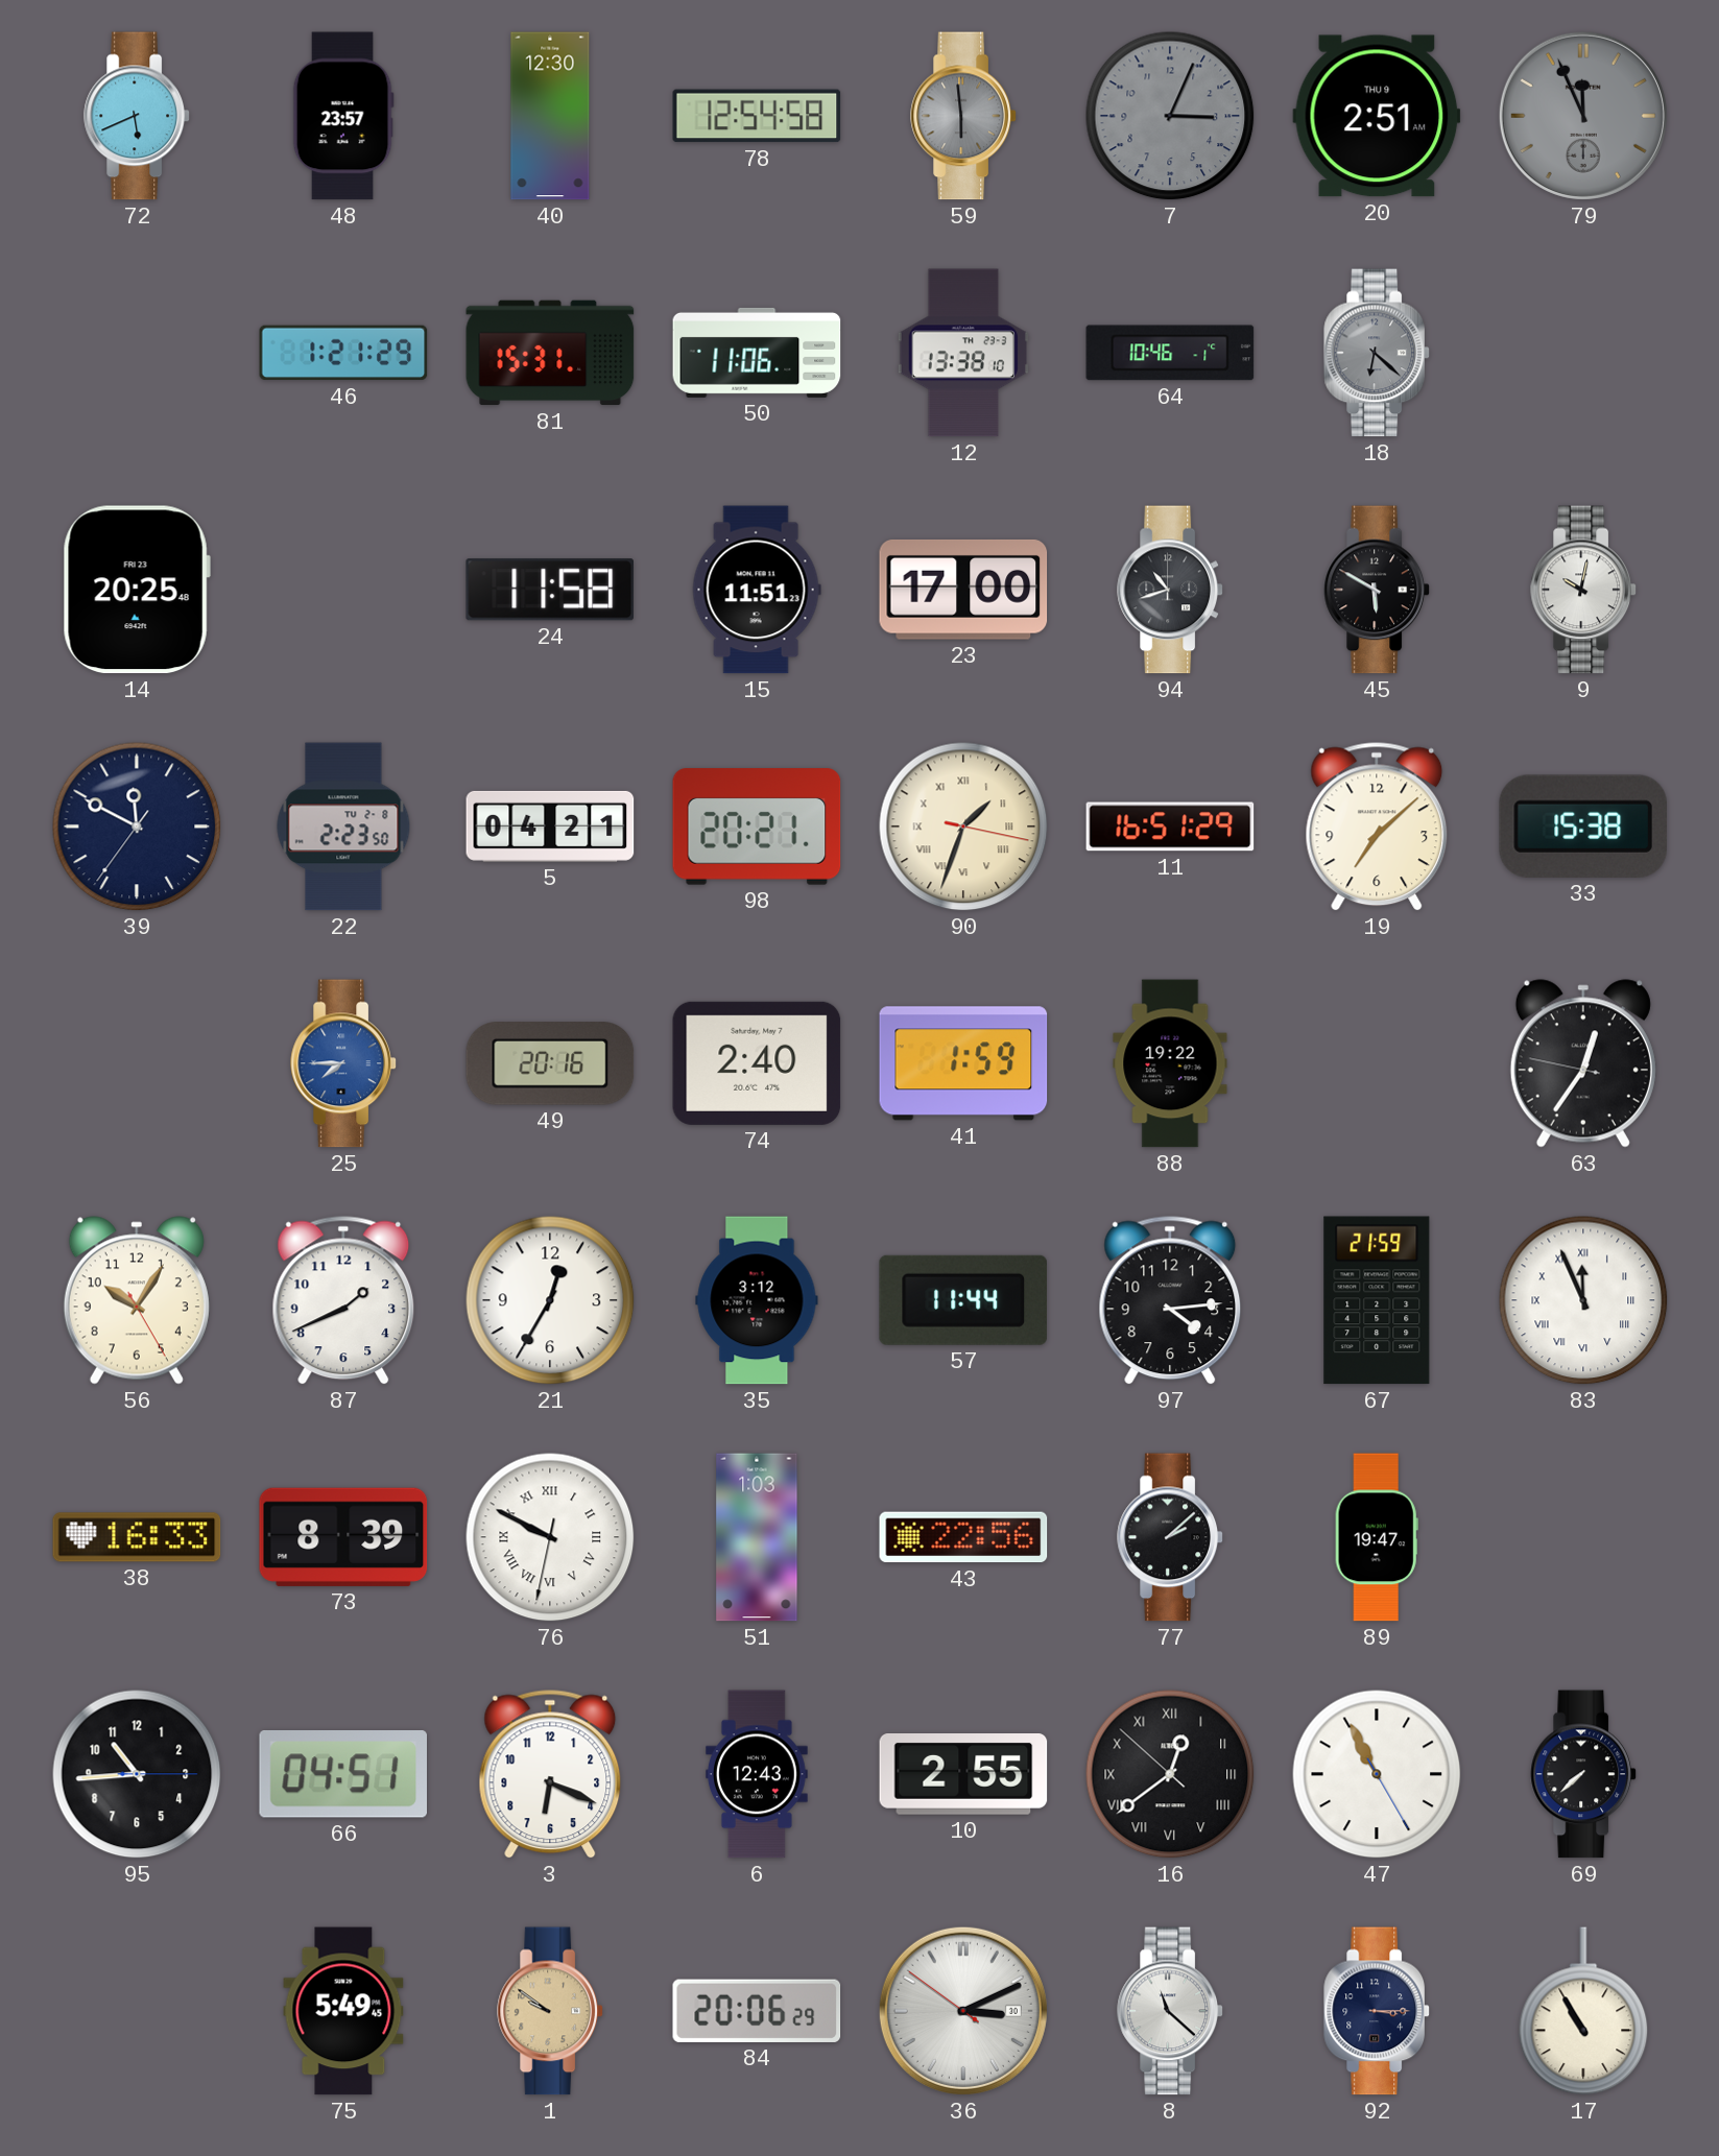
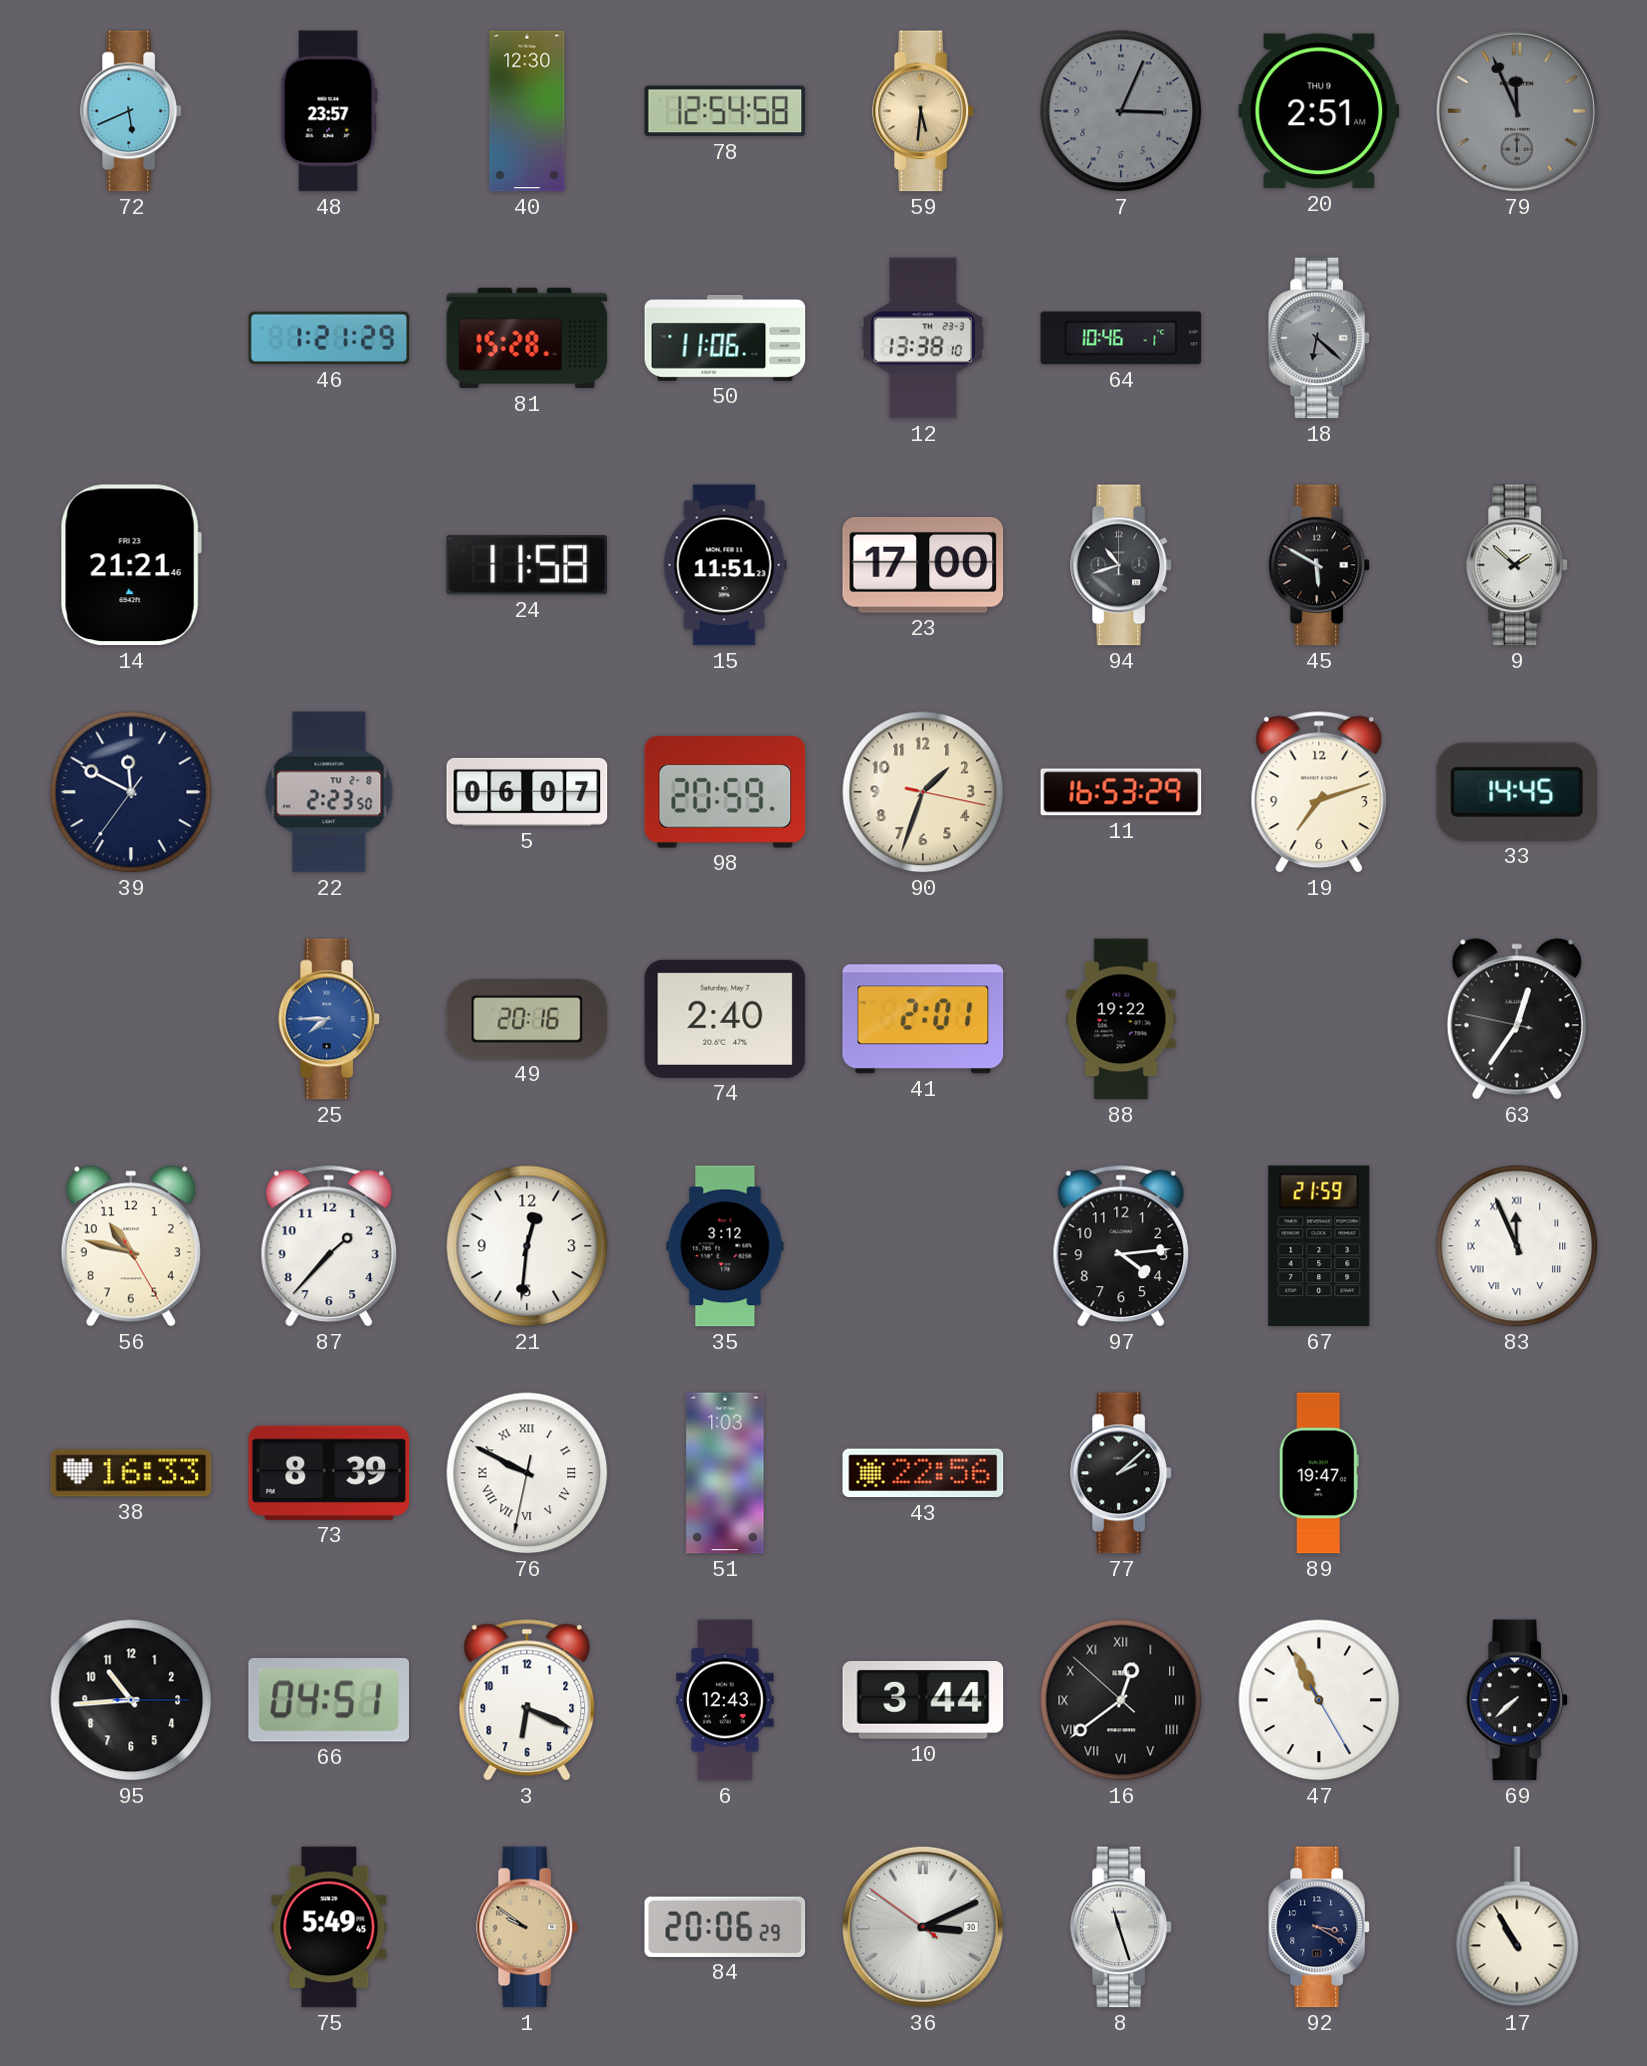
59: 5:59 -> 5:31
59 dial: grey -> champagne
81: 15:31 -> 15:28
14: 20:25 -> 21:21
9: 10:02 -> 1:52
5: 04:21 -> 06:07
98: 20:21 -> 20:59
90 numerals: Roman -> Arabic
11: 16:51 -> 16:53
19: 7:08 -> 7:12
33: 15:38 -> 14:45
41: 1:59 -> 2:01
56: 10:05 -> 10:47
87: 1:41 -> 1:37
21: 12:35 -> 12:31
57: 11:44 -> none
10: 2:55 -> 3:44
8: 11:22 -> 11:27
92: 3:15 -> 3:20
